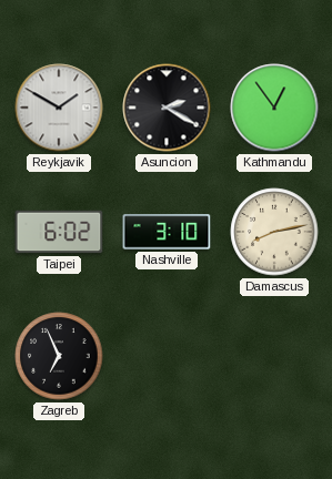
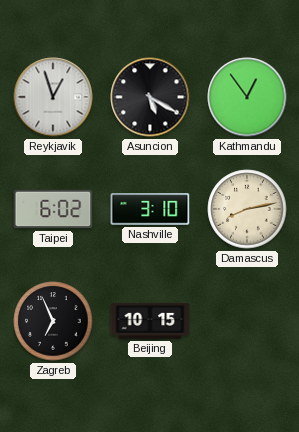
Reykjavik: 1:50 -> 12:57
Asuncion: 2:20 -> 5:20
Beijing: none -> 10:15
